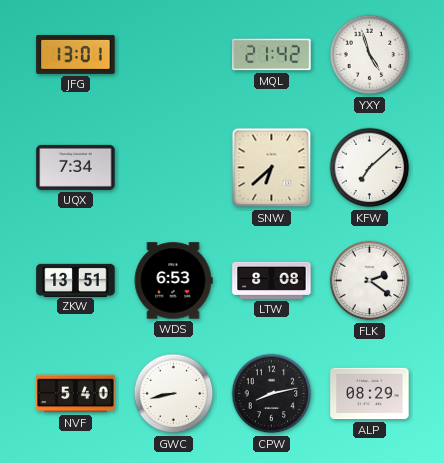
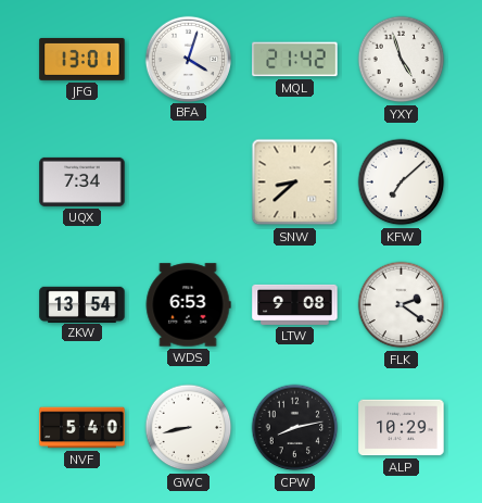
BFA: none -> 4:03
SNW: 6:38 -> 8:38
ZKW: 13:51 -> 13:54
LTW: 8:08 -> 9:08
ALP: 08:29 -> 10:29
